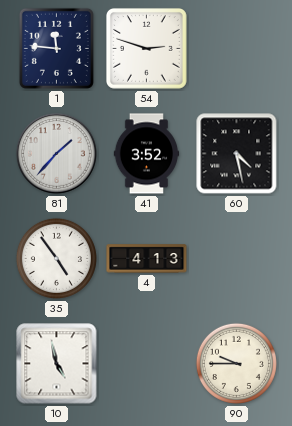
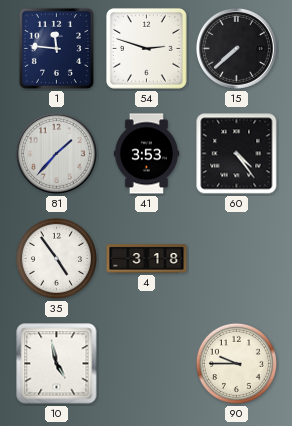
15: none -> 7:38
41: 3:52 -> 3:53
60: 4:28 -> 4:24
4: 4:13 -> 3:18
